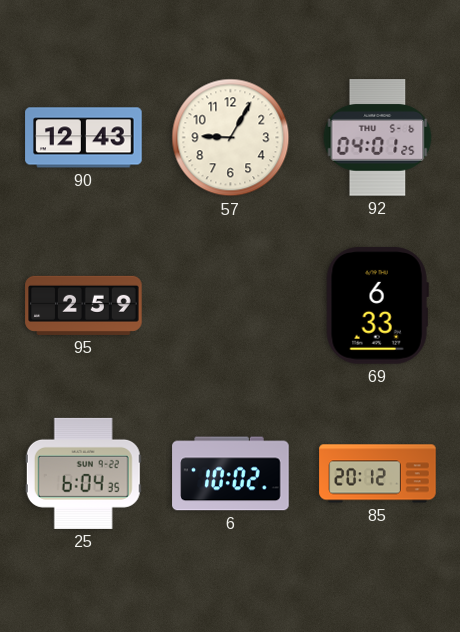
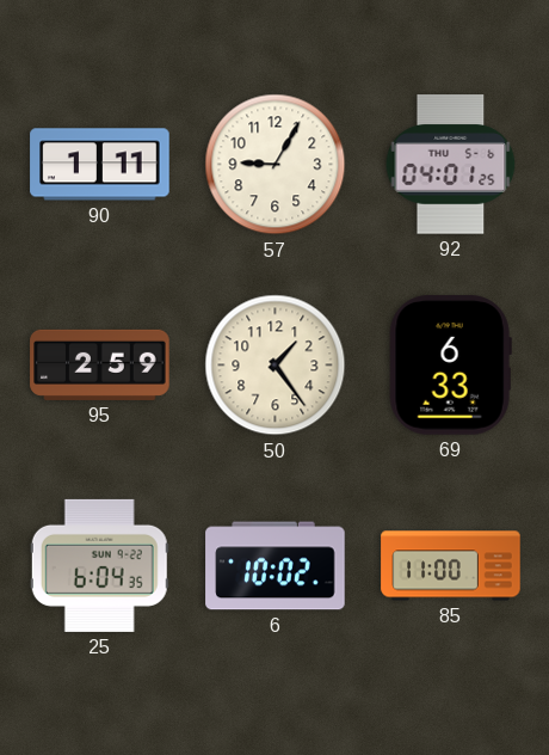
90: 12:43 -> 1:11
50: none -> 1:24
85: 20:12 -> 11:00
